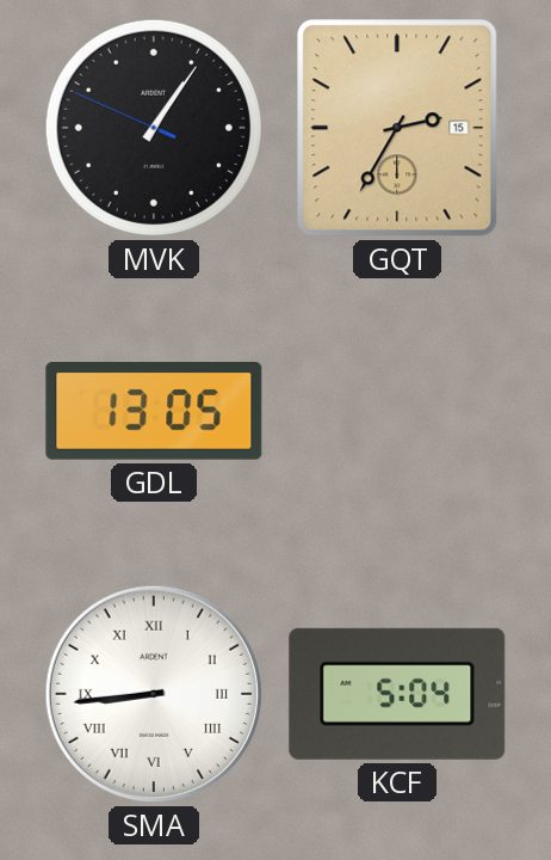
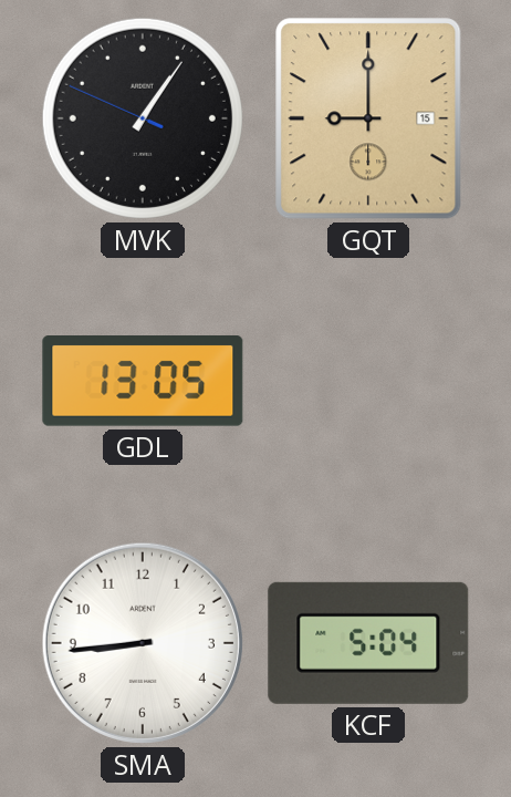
GQT: 2:35 -> 9:00
SMA numerals: Roman -> Arabic
